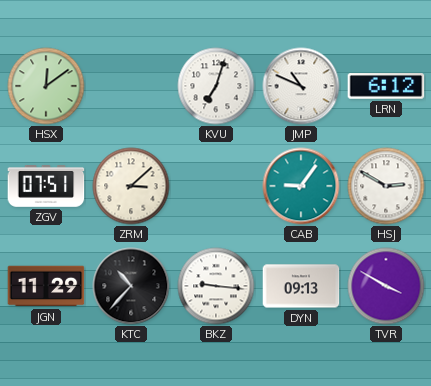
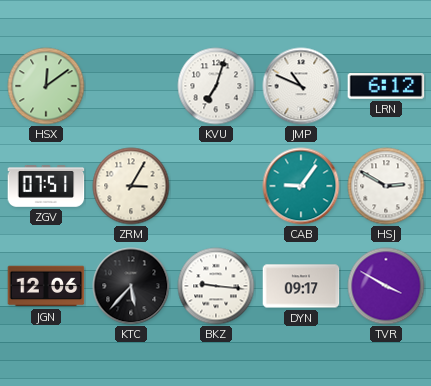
ZRM: 3:08 -> 3:05
JGN: 11:29 -> 12:06
KTC: 10:37 -> 5:37
DYN: 09:13 -> 09:17
